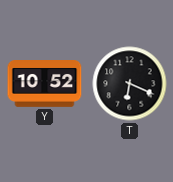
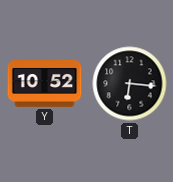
T: 6:19 -> 6:16
